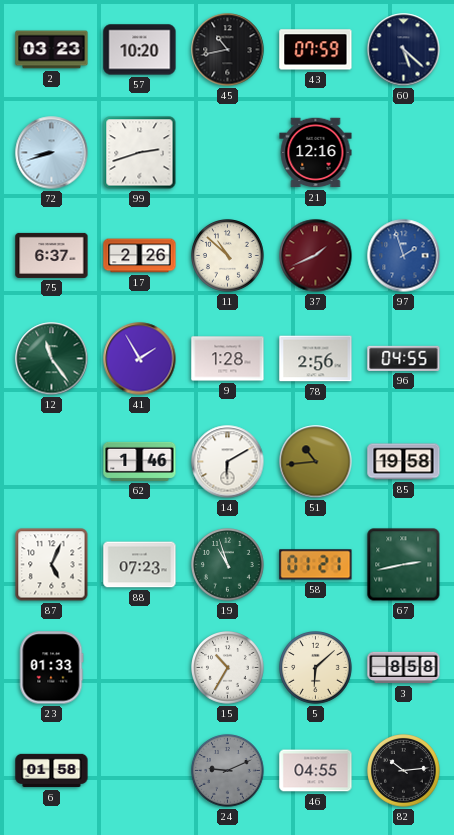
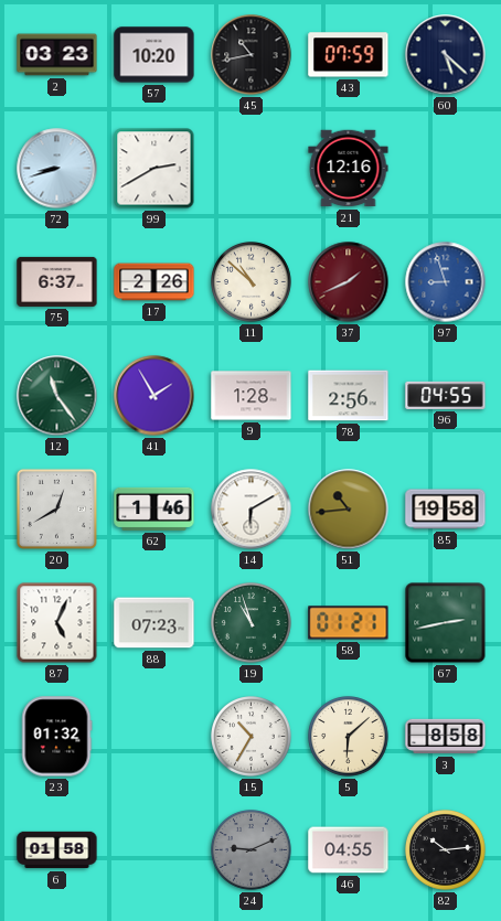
99: 2:42 -> 2:40
97: 1:57 -> 8:57
20: none -> 12:40
23: 01:33 -> 01:32
